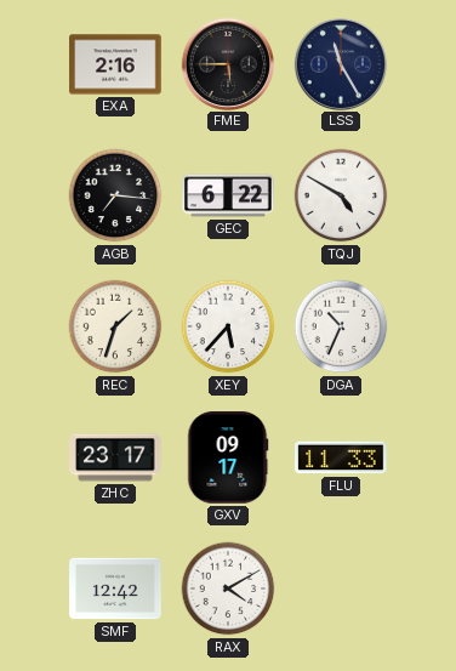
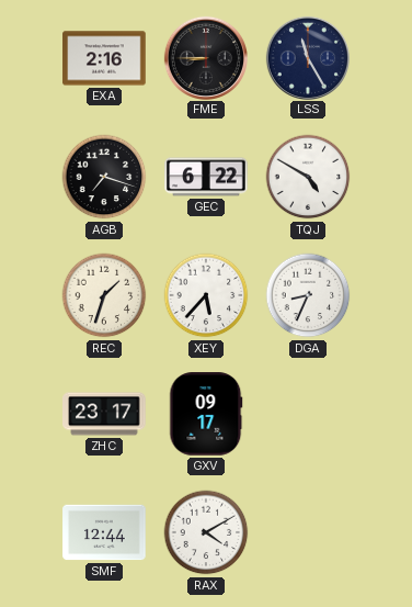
FME: 5:45 -> 8:45
AGB: 7:16 -> 7:18
DGA: 10:34 -> 8:34
FLU: 11:33 -> none
SMF: 12:42 -> 12:44
